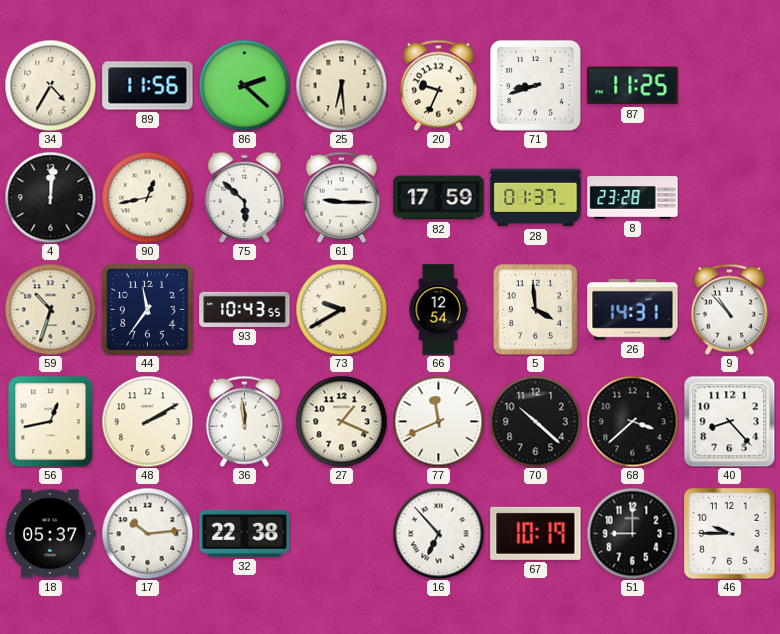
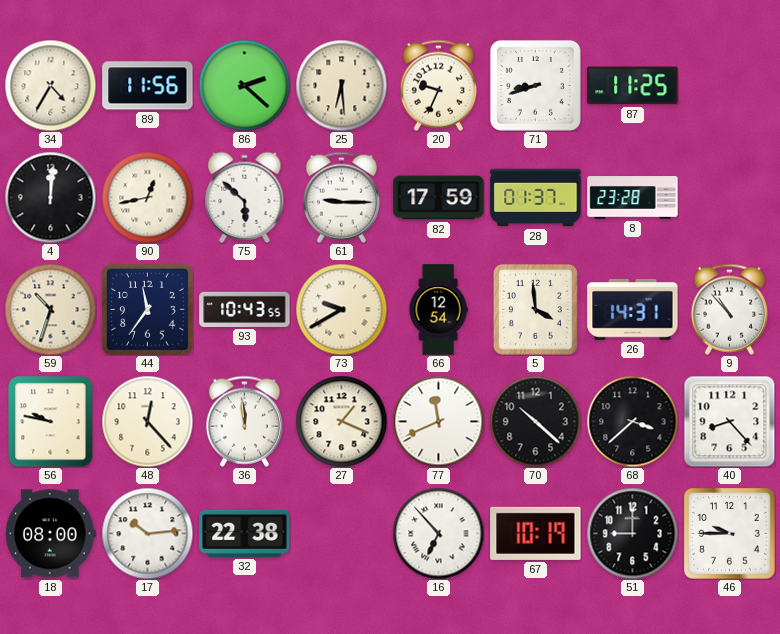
56: 12:43 -> 9:47
48: 2:10 -> 12:23
18: 05:37 -> 08:00
